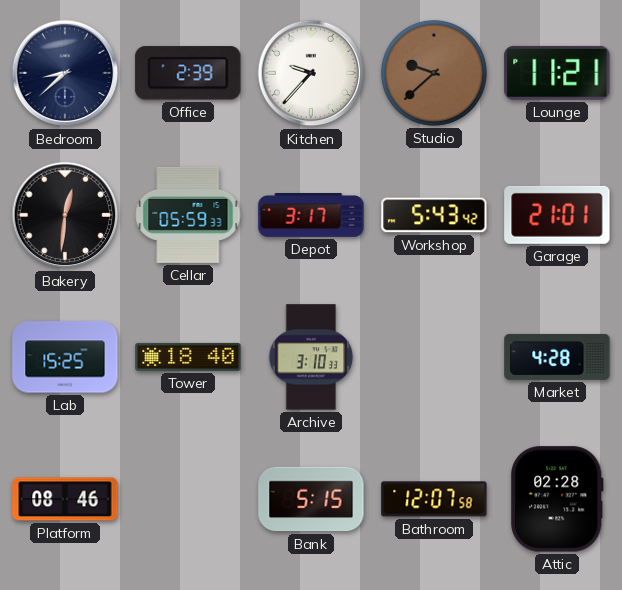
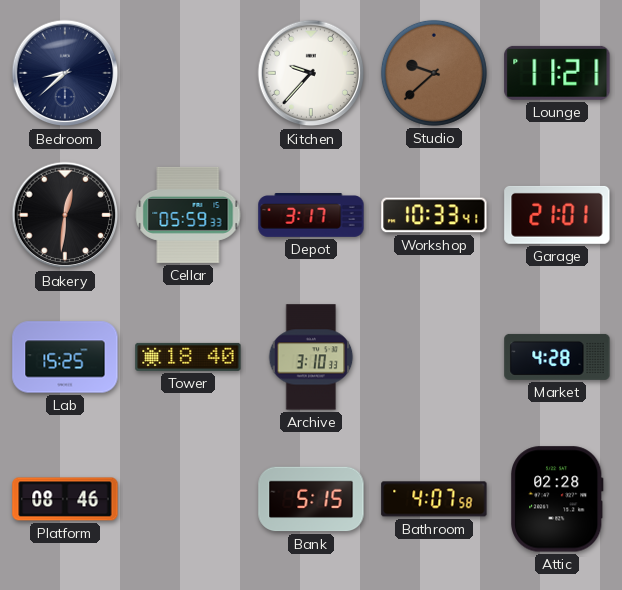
Office: 2:39 -> none
Workshop: 5:43 -> 10:33
Bathroom: 12:07 -> 4:07
